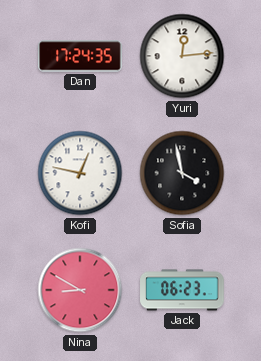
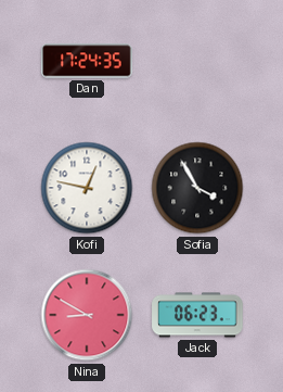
Yuri: 12:14 -> none
Sofia: 3:58 -> 3:55
